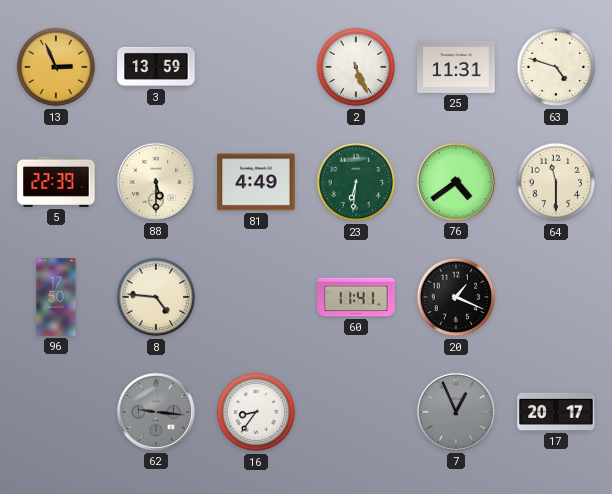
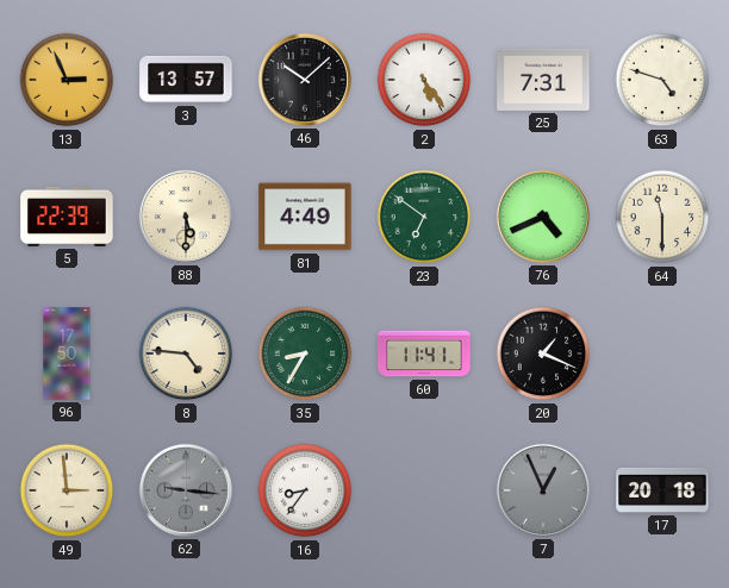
3: 13:59 -> 13:57
46: none -> 10:08
2: 5:26 -> 5:24
25: 11:31 -> 7:31
23: 6:31 -> 6:51
76: 4:39 -> 4:41
35: none -> 8:35
49: none -> 2:59
17: 20:17 -> 20:18
